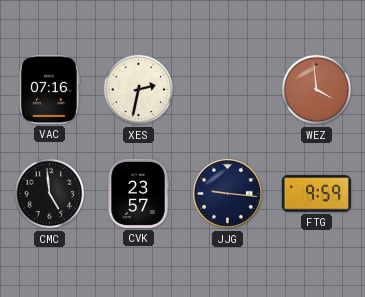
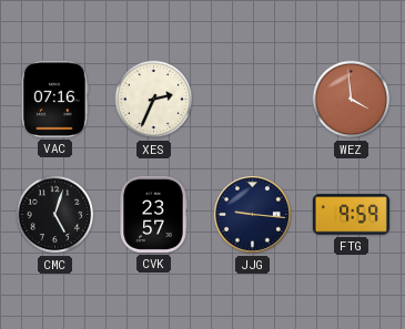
XES: 2:32 -> 2:34
CMC: 4:59 -> 5:03
